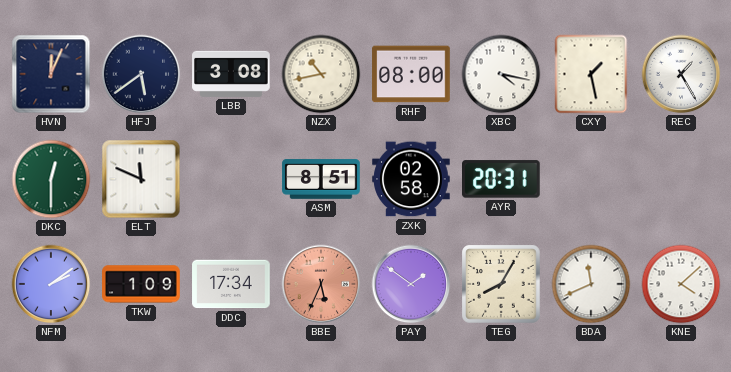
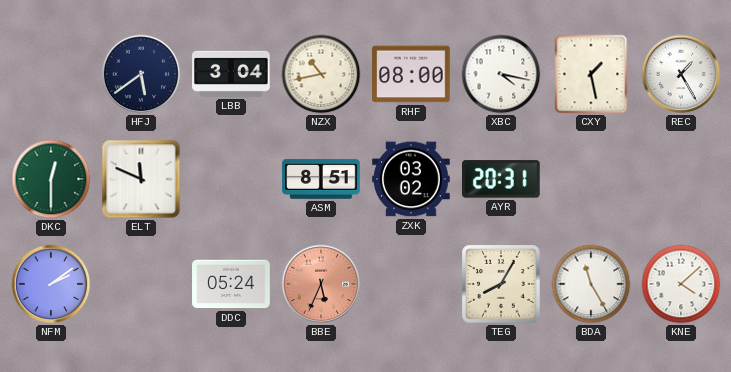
HVN: 12:04 -> none
LBB: 3:08 -> 3:04
ZXK: 02:58 -> 03:02
TKW: 1:09 -> none
DDC: 17:34 -> 05:24
PAY: 1:51 -> none
BDA: 11:41 -> 11:25
